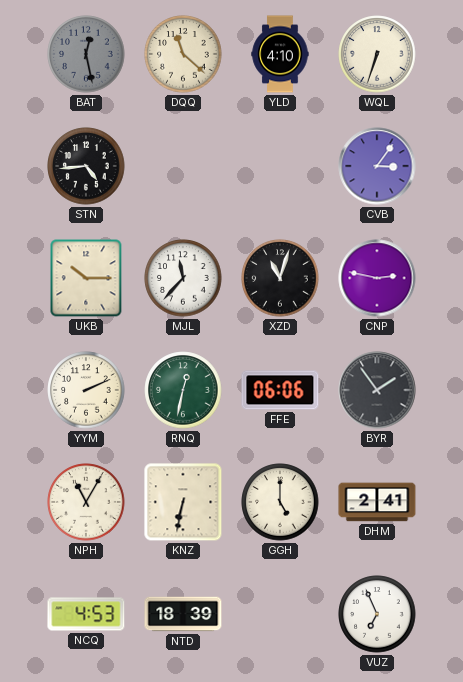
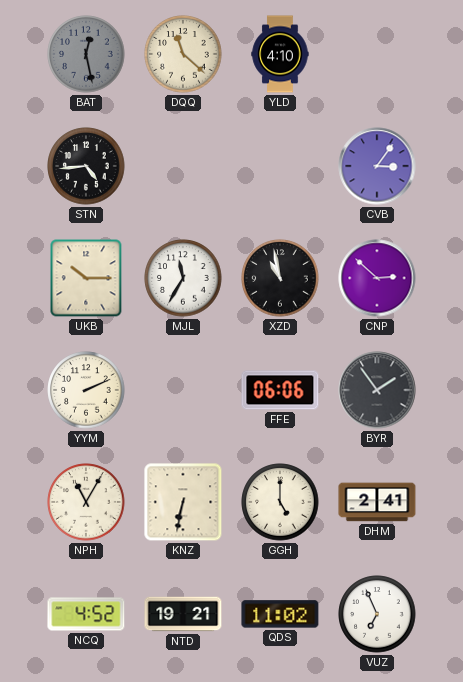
WQL: 6:33 -> none
MJL: 11:37 -> 11:35
XZD: 11:03 -> 10:58
CNP: 2:47 -> 2:52
RNQ: 12:32 -> none
NCQ: 4:53 -> 4:52
NTD: 18:39 -> 19:21
QDS: none -> 11:02
